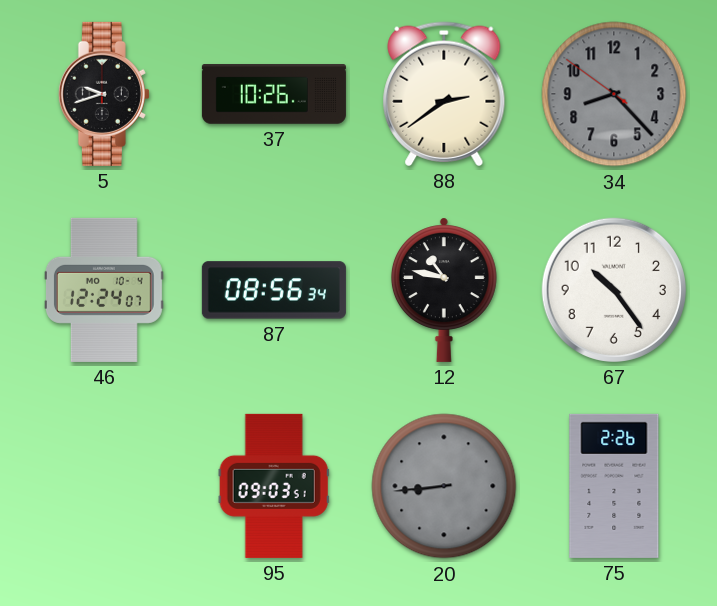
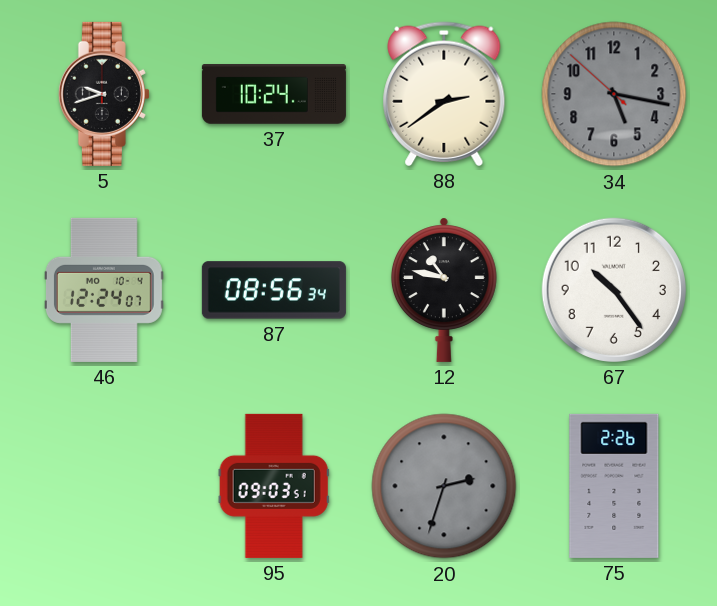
37: 10:26 -> 10:24
34: 8:22 -> 5:16
20: 8:44 -> 2:33
